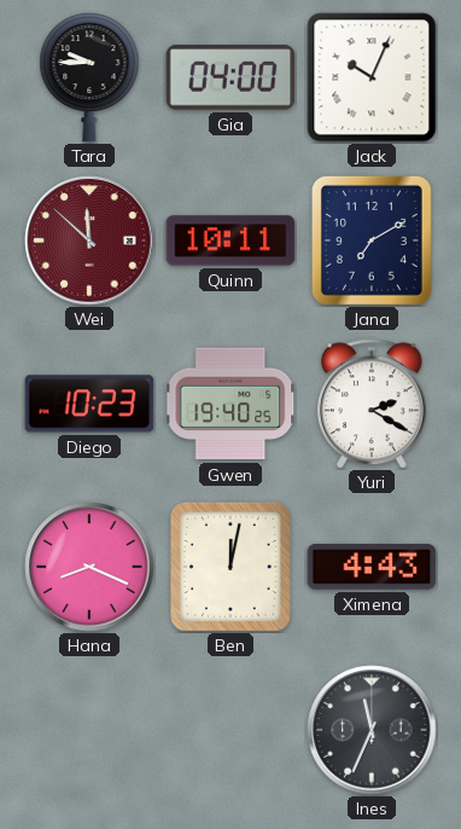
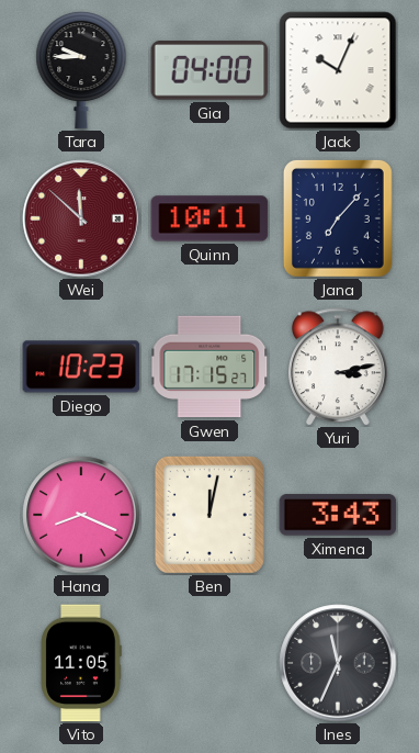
Jana: 7:10 -> 7:07
Gwen: 19:40 -> 17:15
Yuri: 2:20 -> 3:13
Ximena: 4:43 -> 3:43
Vito: none -> 11:05
